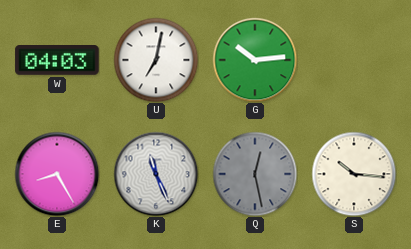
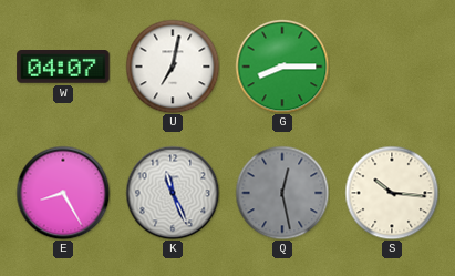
W: 04:03 -> 04:07
G: 10:14 -> 8:15
